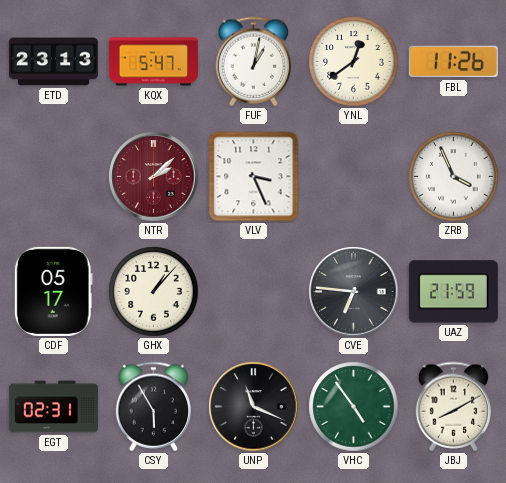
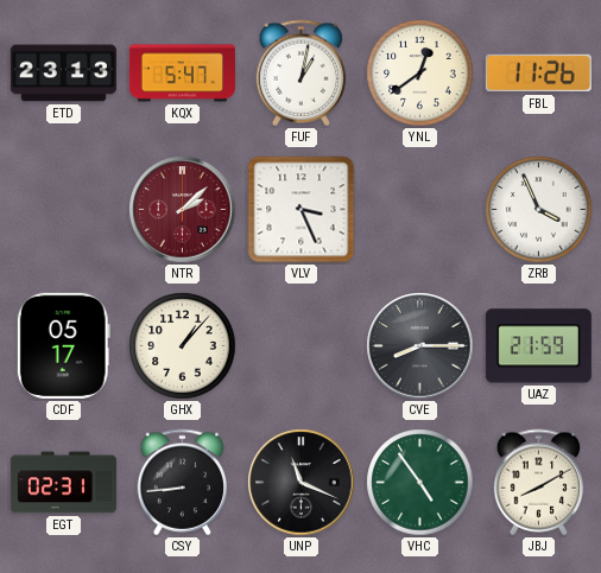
CVE: 6:46 -> 8:15
CSY: 5:55 -> 8:44
